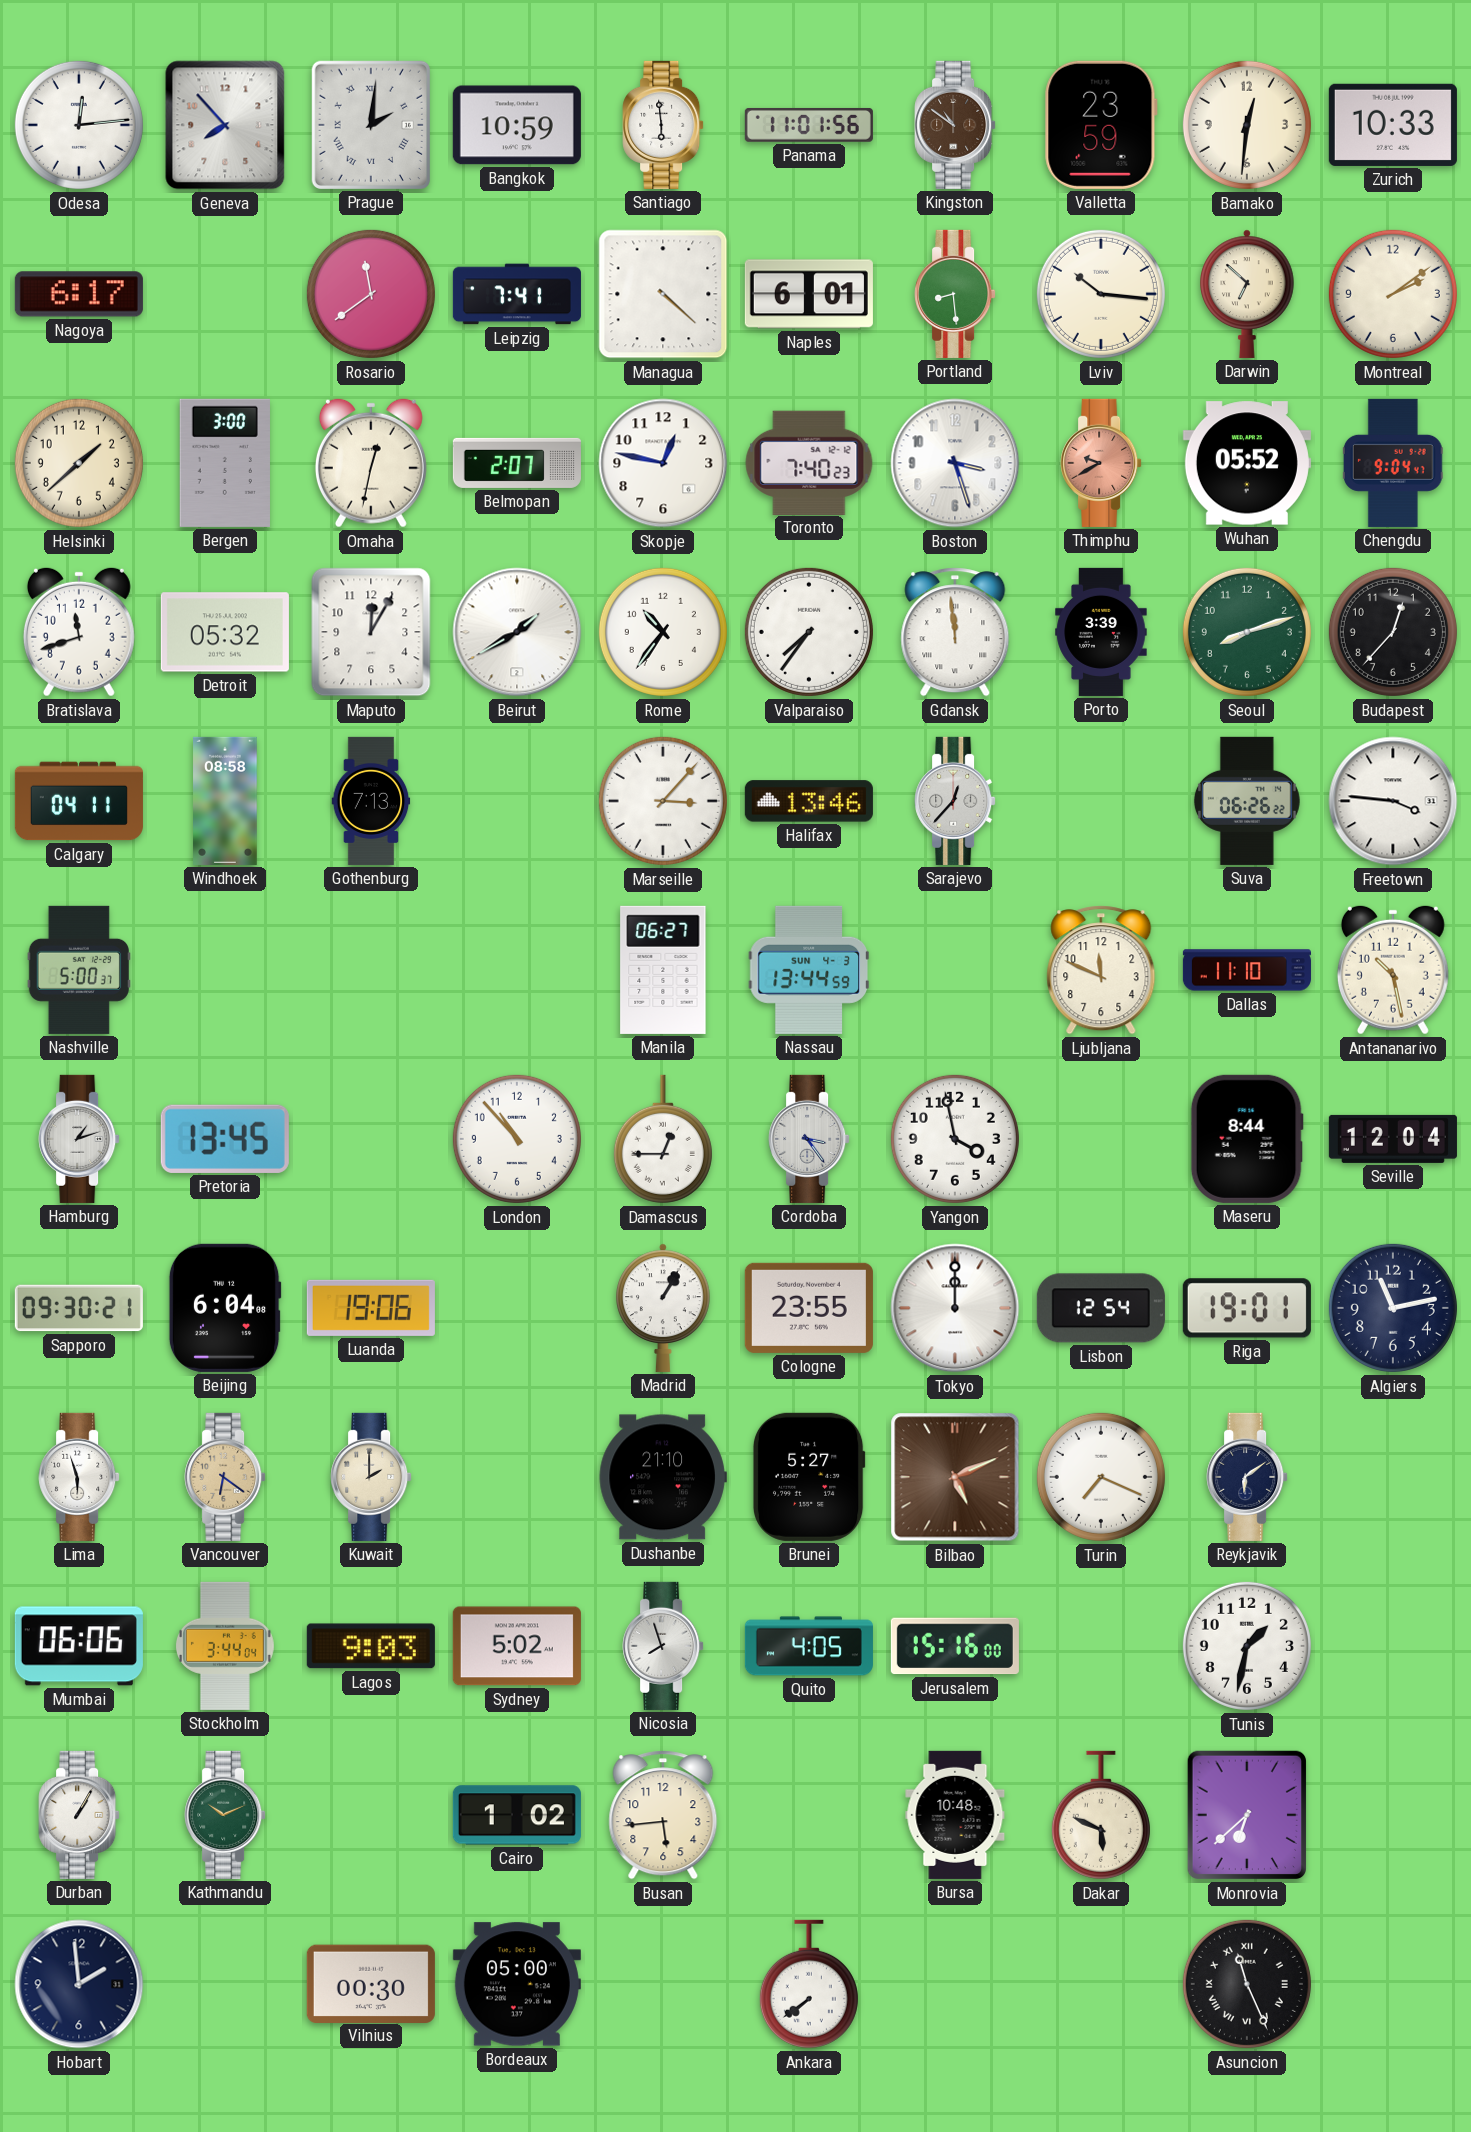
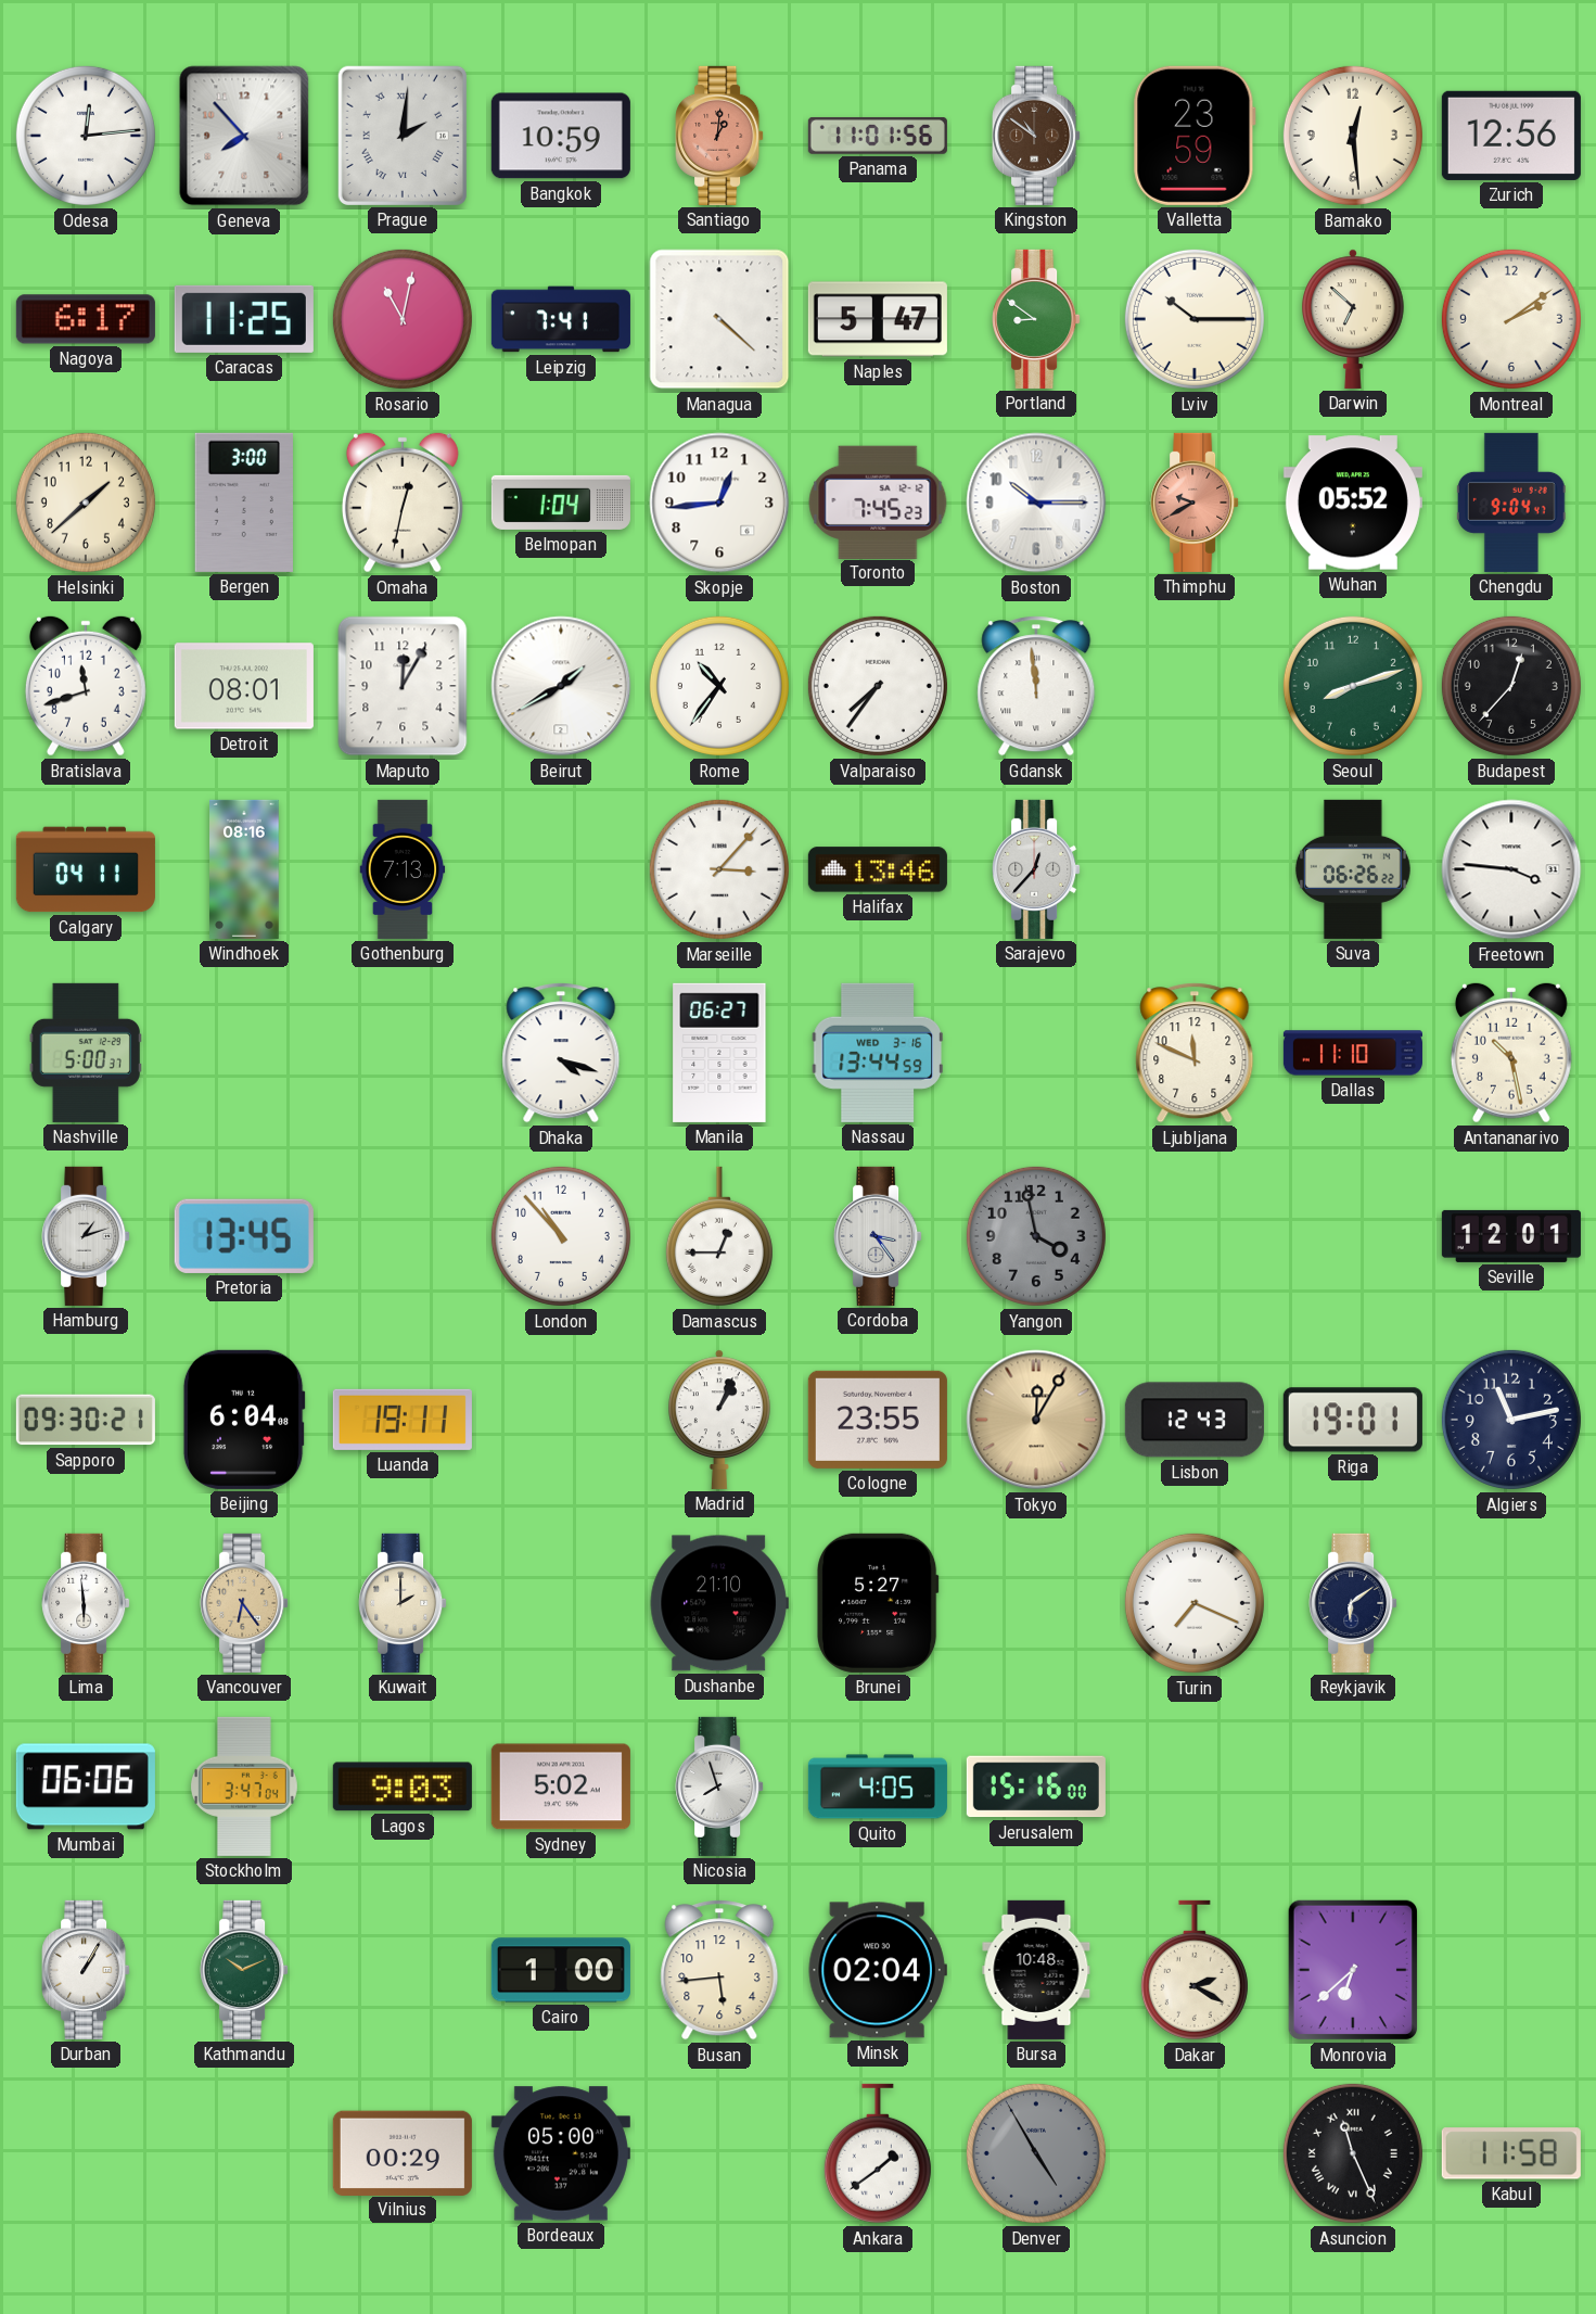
Santiago: 5:59 -> 1:01
Santiago dial: white -> salmon
Bamako: 12:31 -> 12:29
Zurich: 10:33 -> 12:56
Caracas: none -> 11:25
Rosario: 11:39 -> 11:02
Naples: 6:01 -> 5:47
Portland: 8:29 -> 8:51
Lviv: 10:16 -> 10:15
Belmopan: 2:07 -> 1:04
Skopje: 12:47 -> 12:44
Toronto: 7:40 -> 7:45
Boston: 3:27 -> 10:15
Detroit: 05:32 -> 08:01
Porto: 3:39 -> none
Windhoek: 08:58 -> 08:16
Dhaka: none -> 4:18
Nassau date: SUN 4-3 -> WED 3-16
Yangon dial: white -> grey
Maseru: 8:44 -> none
Seville: 12:04 -> 12:01
Luanda: 19:06 -> 19:11
Madrid: 1:05 -> 1:04
Tokyo: 12:00 -> 12:05
Tokyo dial: white -> champagne
Lisbon: 12:54 -> 12:43
Lima: 5:57 -> 5:59
Vancouver: 6:21 -> 6:24
Bilbao: 5:11 -> none
Stockholm: 3:44 -> 3:47
Tunis: 1:32 -> none
Cairo: 1:02 -> 1:00
Minsk: none -> 02:04
Dakar: 5:49 -> 2:20
Hobart: 1:59 -> none
Vilnius: 00:30 -> 00:29
Ankara: 7:39 -> 1:39
Denver: none -> 4:55
Kabul: none -> 11:58
